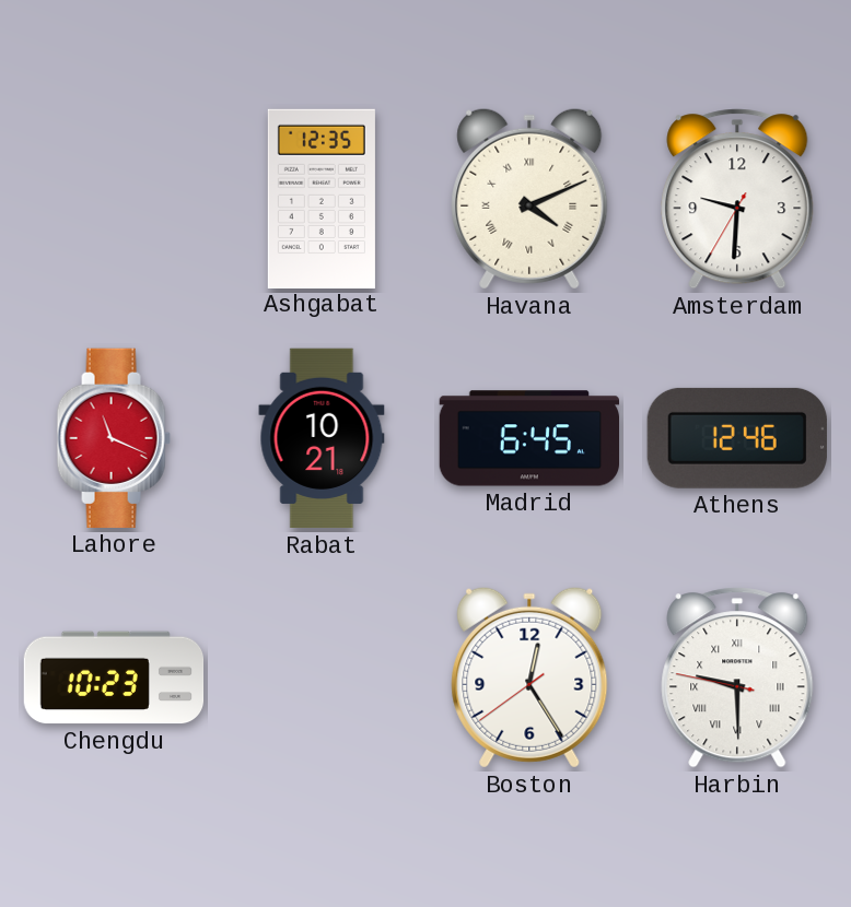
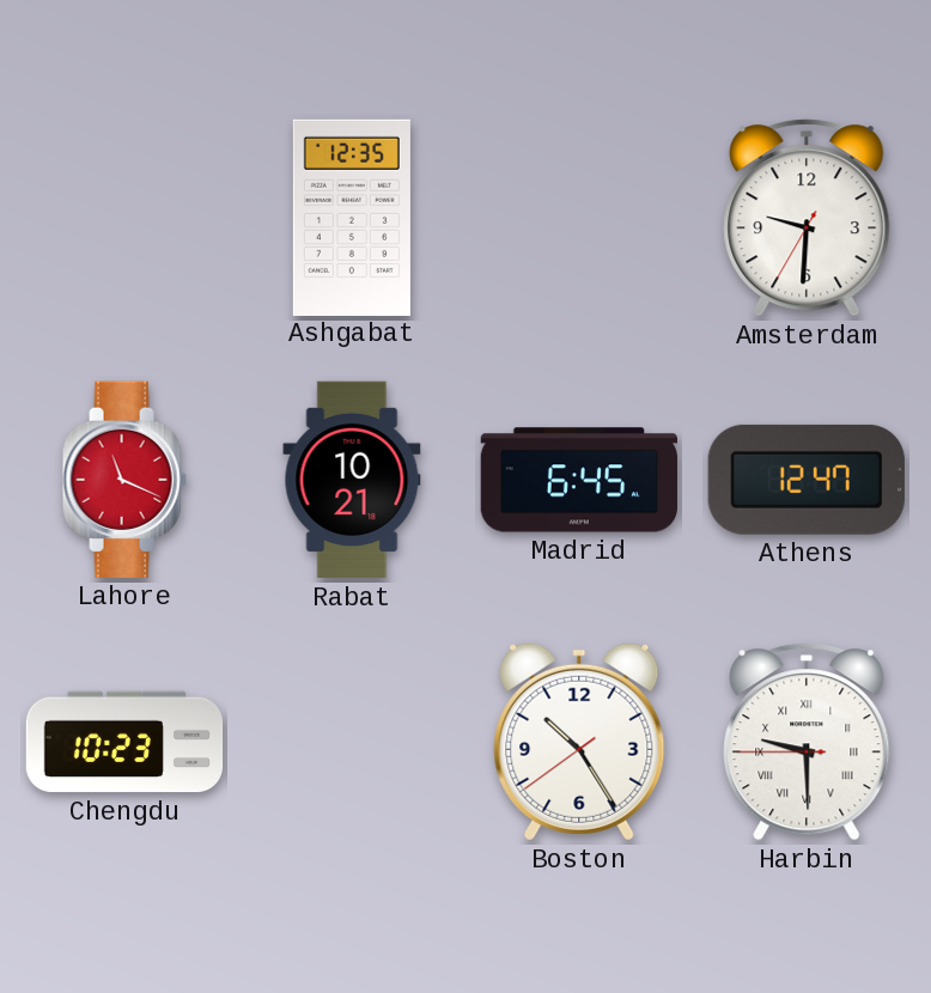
Havana: 4:11 -> none
Athens: 12:46 -> 12:47
Boston: 12:24 -> 10:24
Harbin: 9:29:47 -> 9:29:45
